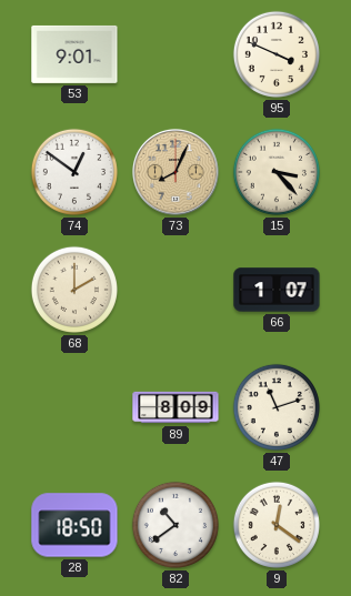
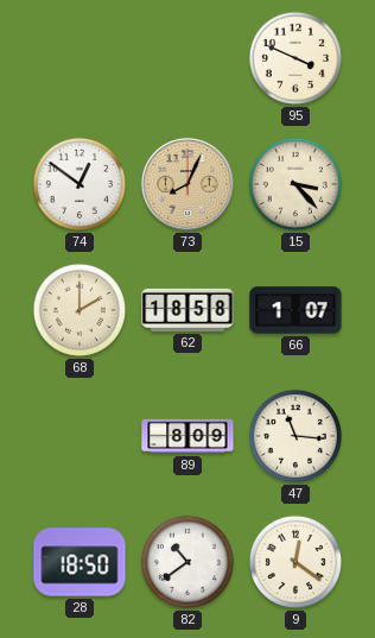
53: 9:01 -> none
62: none -> 18:58
47: 11:12 -> 11:16
